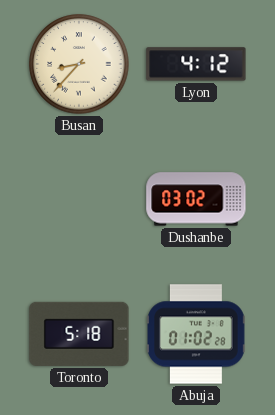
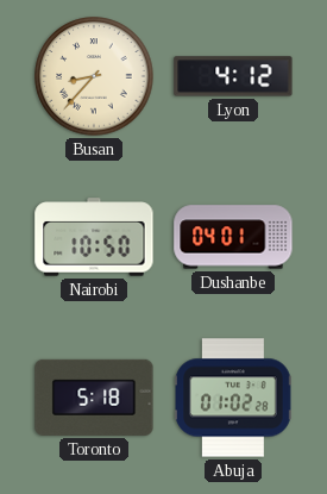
Nairobi: none -> 10:50
Dushanbe: 03:02 -> 04:01
